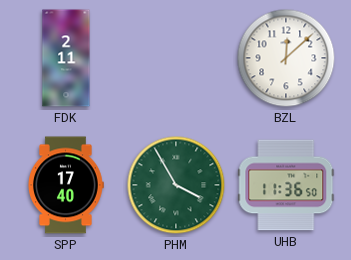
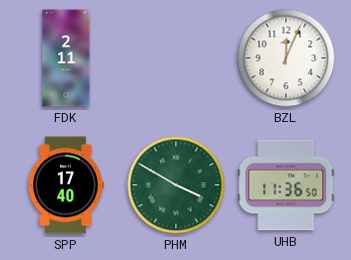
BZL: 12:08 -> 12:04
PHM: 3:55 -> 3:50
